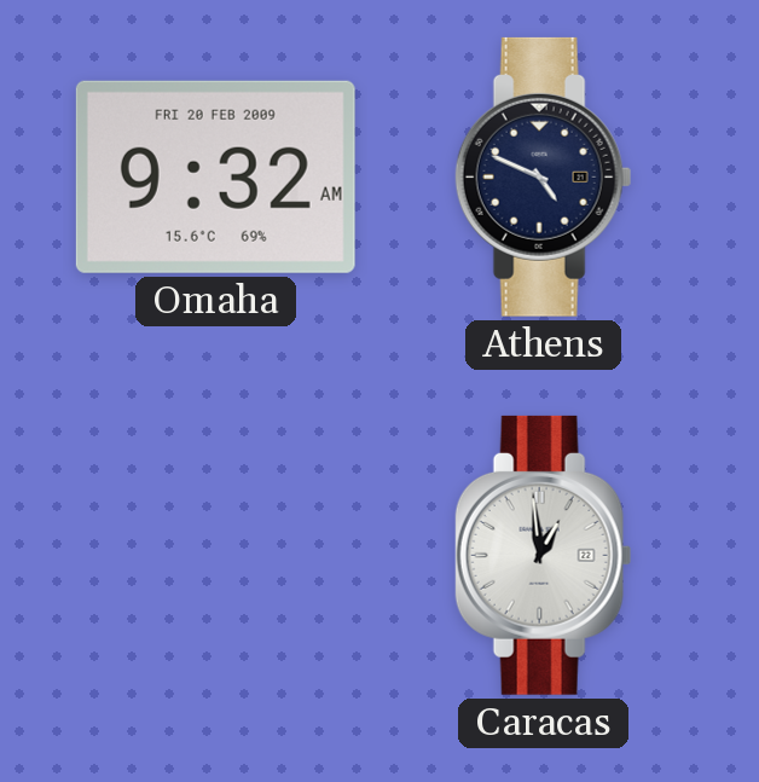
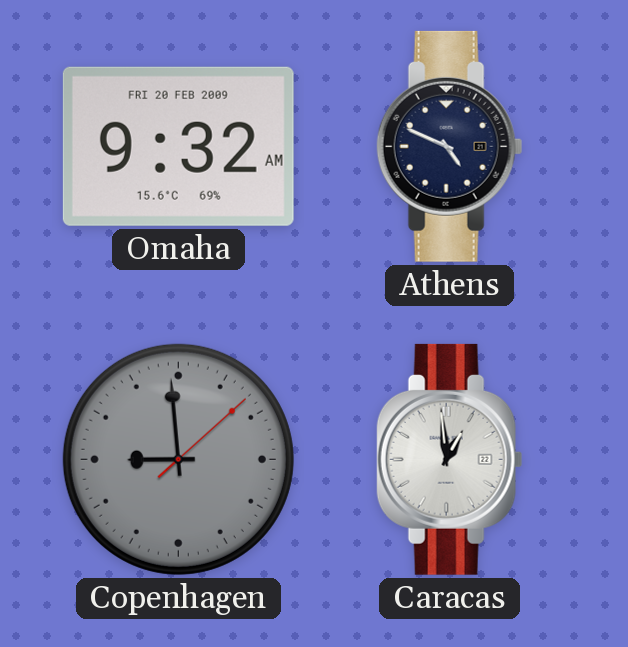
Copenhagen: none -> 8:59
